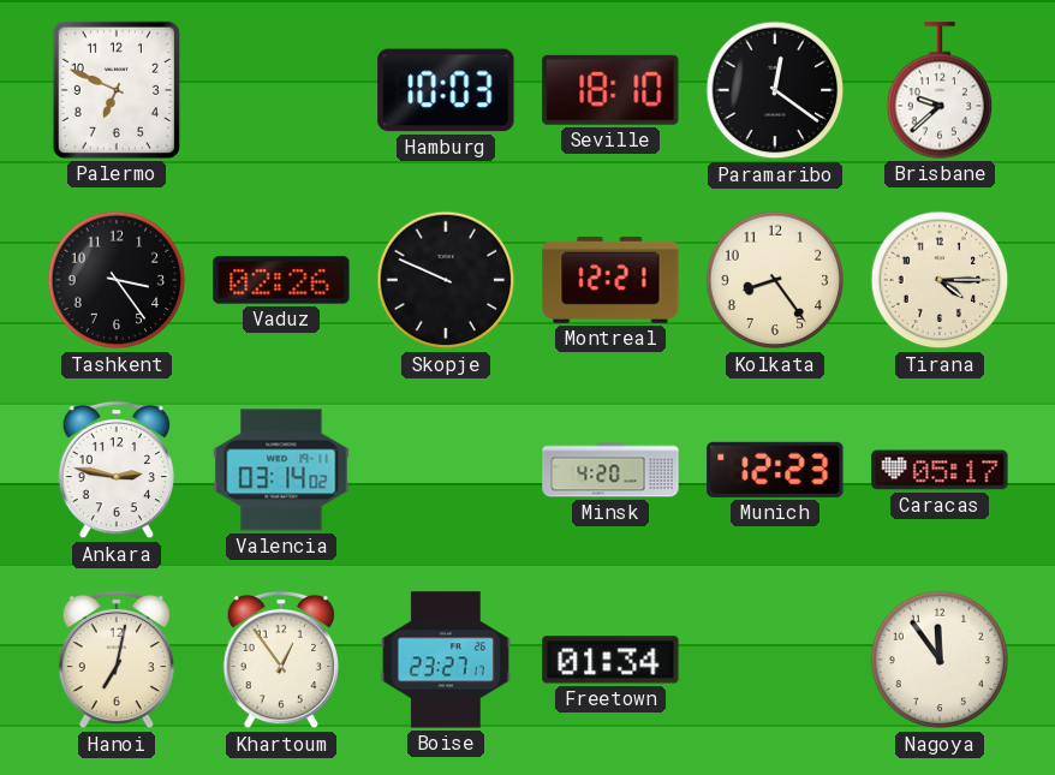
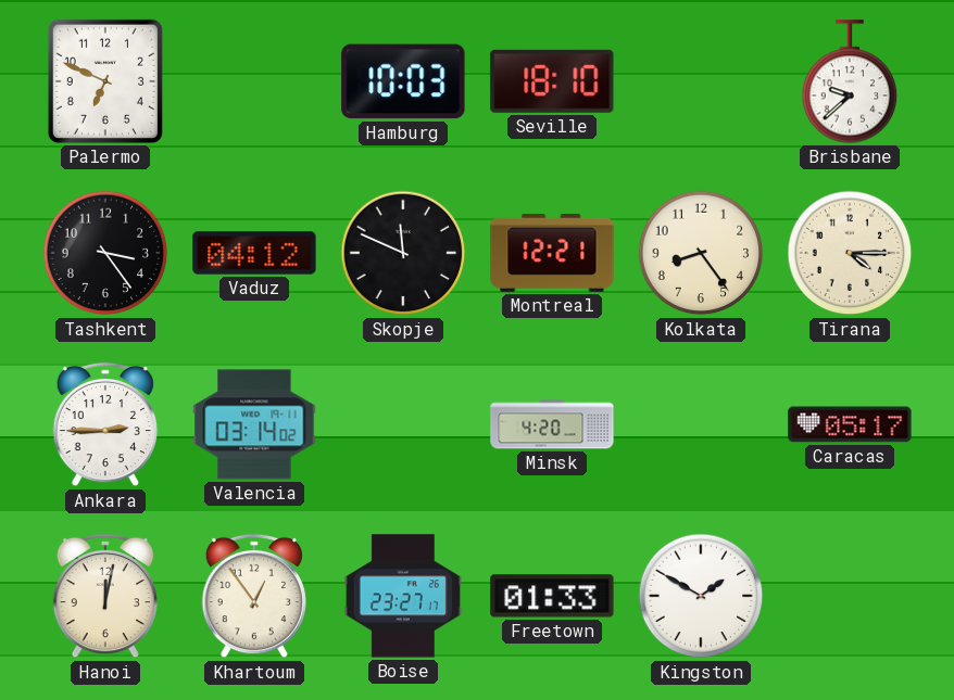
Paramaribo: 12:21 -> none
Vaduz: 02:26 -> 04:12
Skopje: 9:49 -> 11:49
Ankara: 2:47 -> 2:45
Munich: 12:23 -> none
Hanoi: 7:02 -> 12:02
Freetown: 01:34 -> 01:33
Kingston: none -> 1:50
Nagoya: 11:54 -> none
